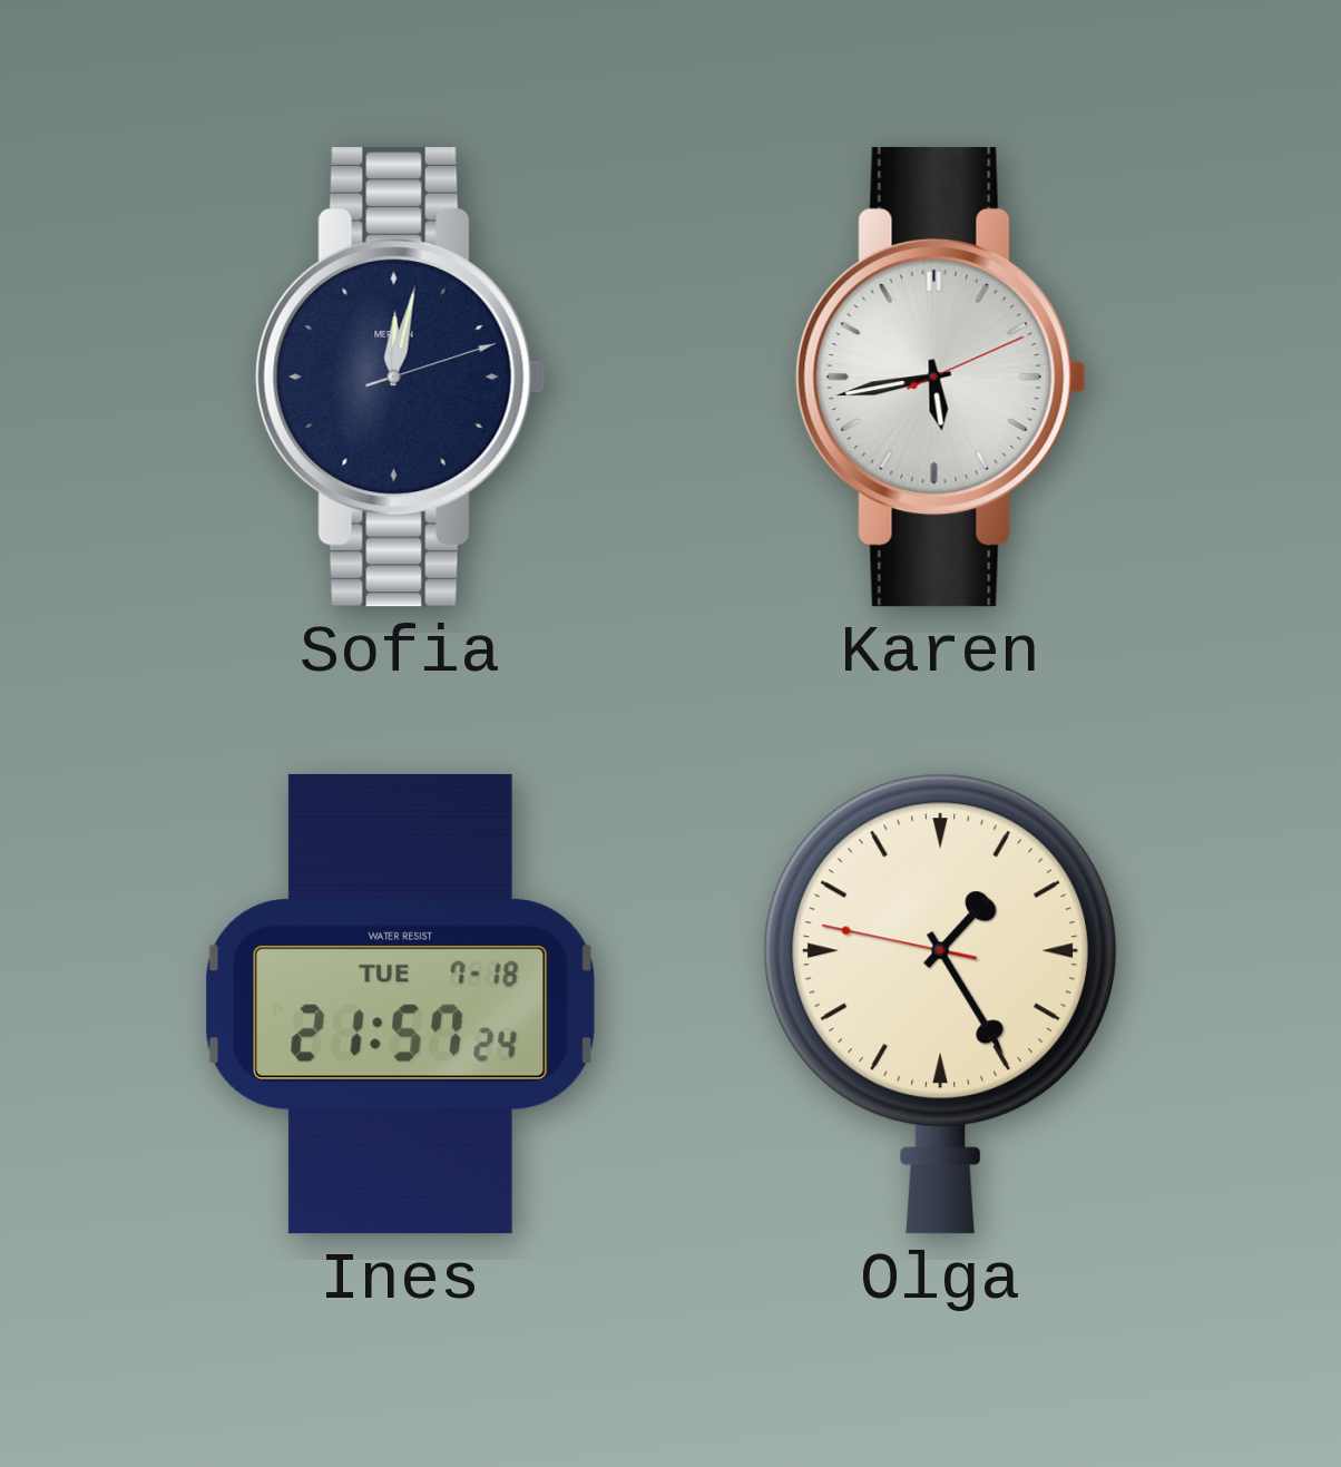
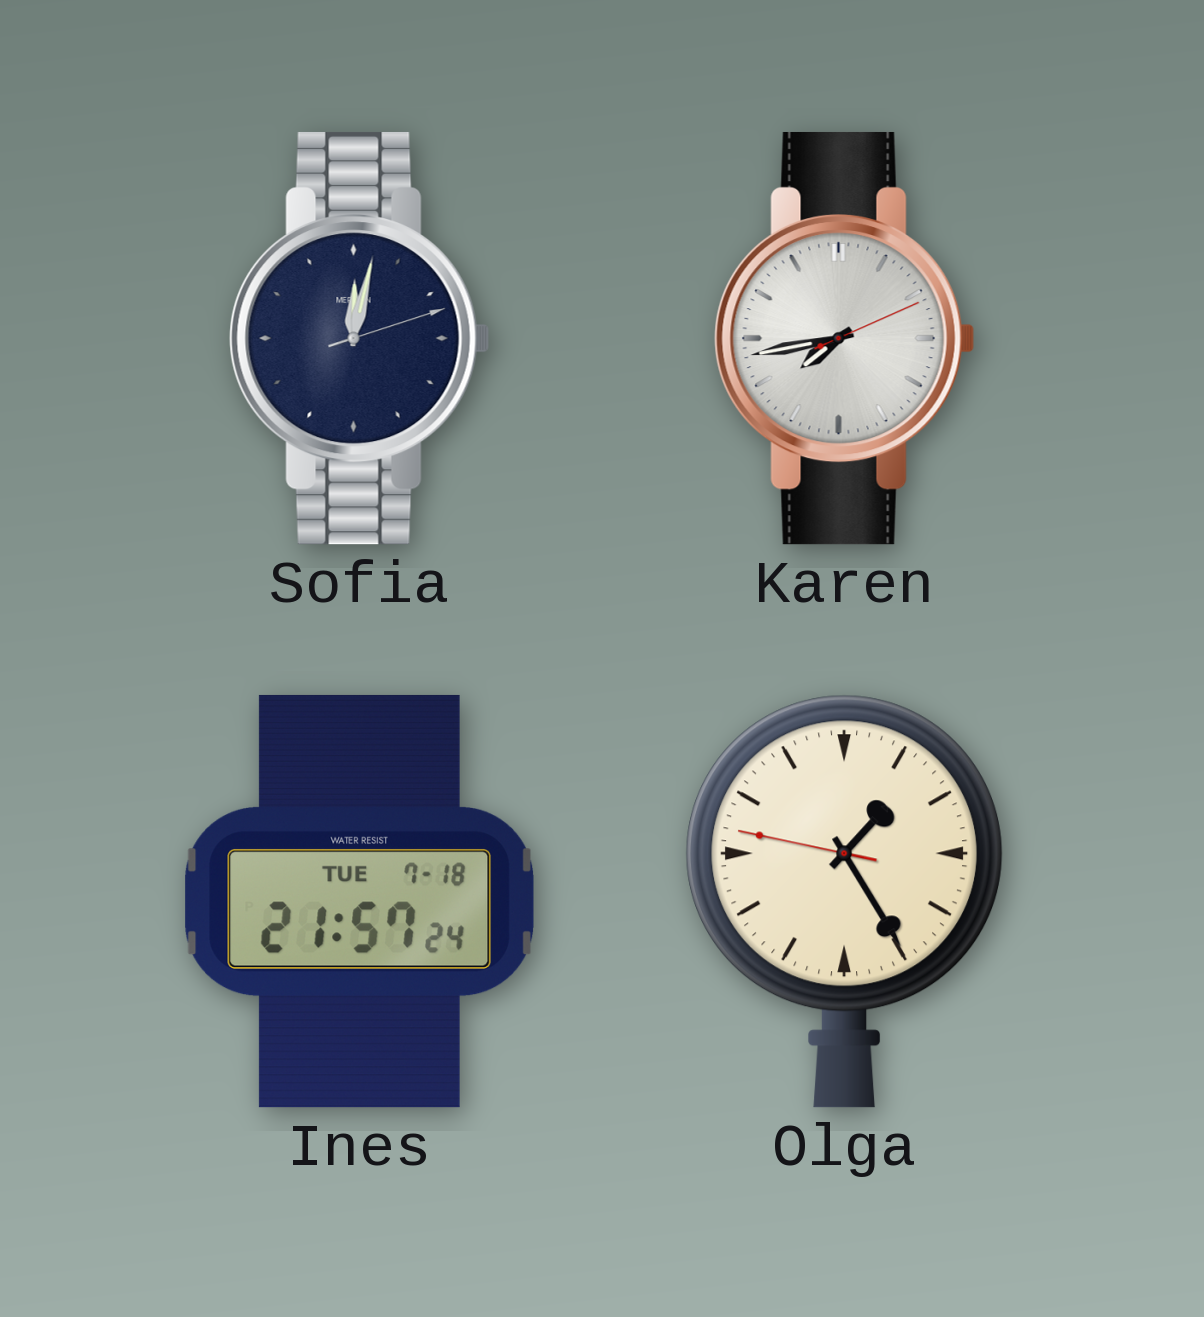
Karen: 5:43 -> 7:43
